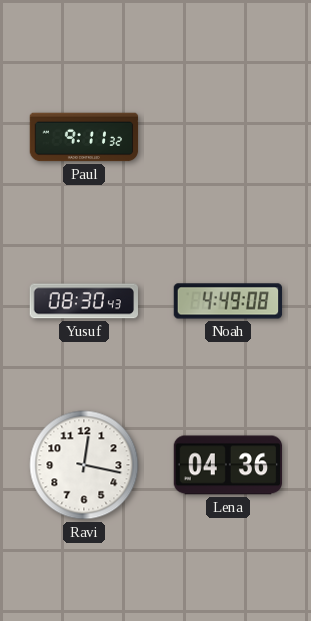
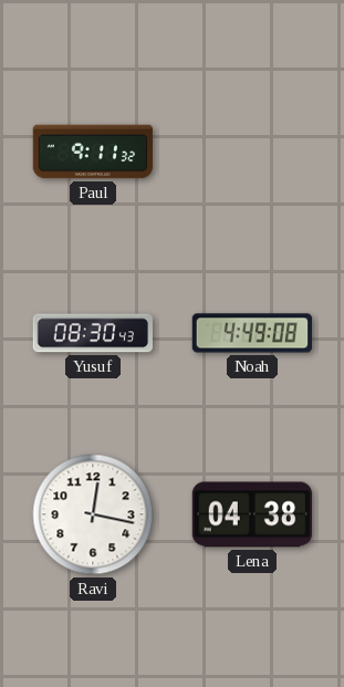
Lena: 04:36 -> 04:38
